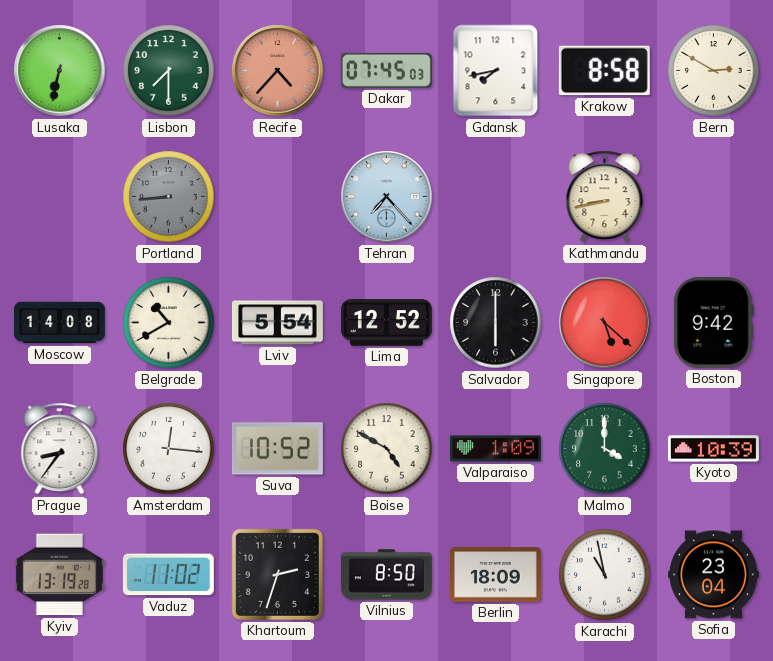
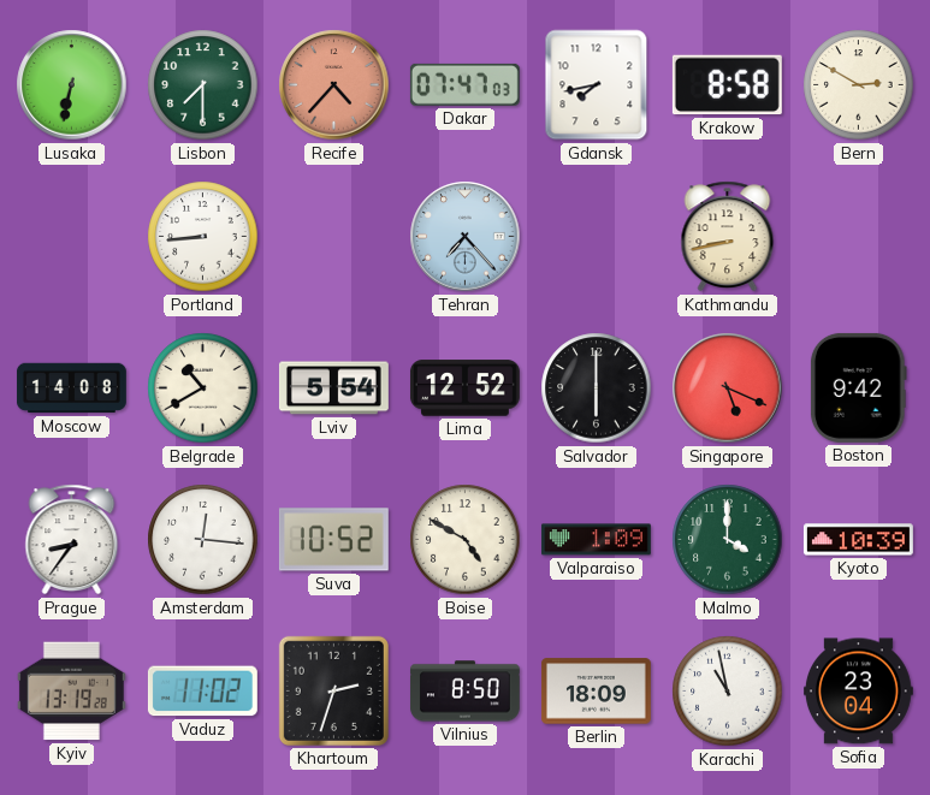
Dakar: 07:45 -> 07:47
Portland dial: grey -> white
Singapore: 5:22 -> 5:19
